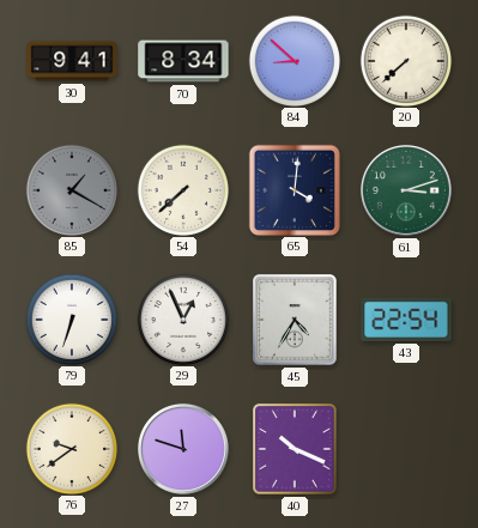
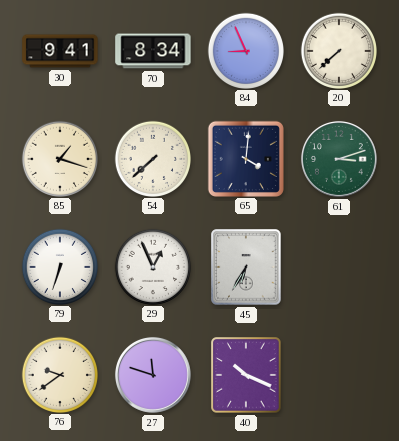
84: 8:52 -> 8:56
85: 1:20 -> 1:18
85 dial: grey -> cream
45: 4:35 -> 6:35
43: 22:54 -> none
